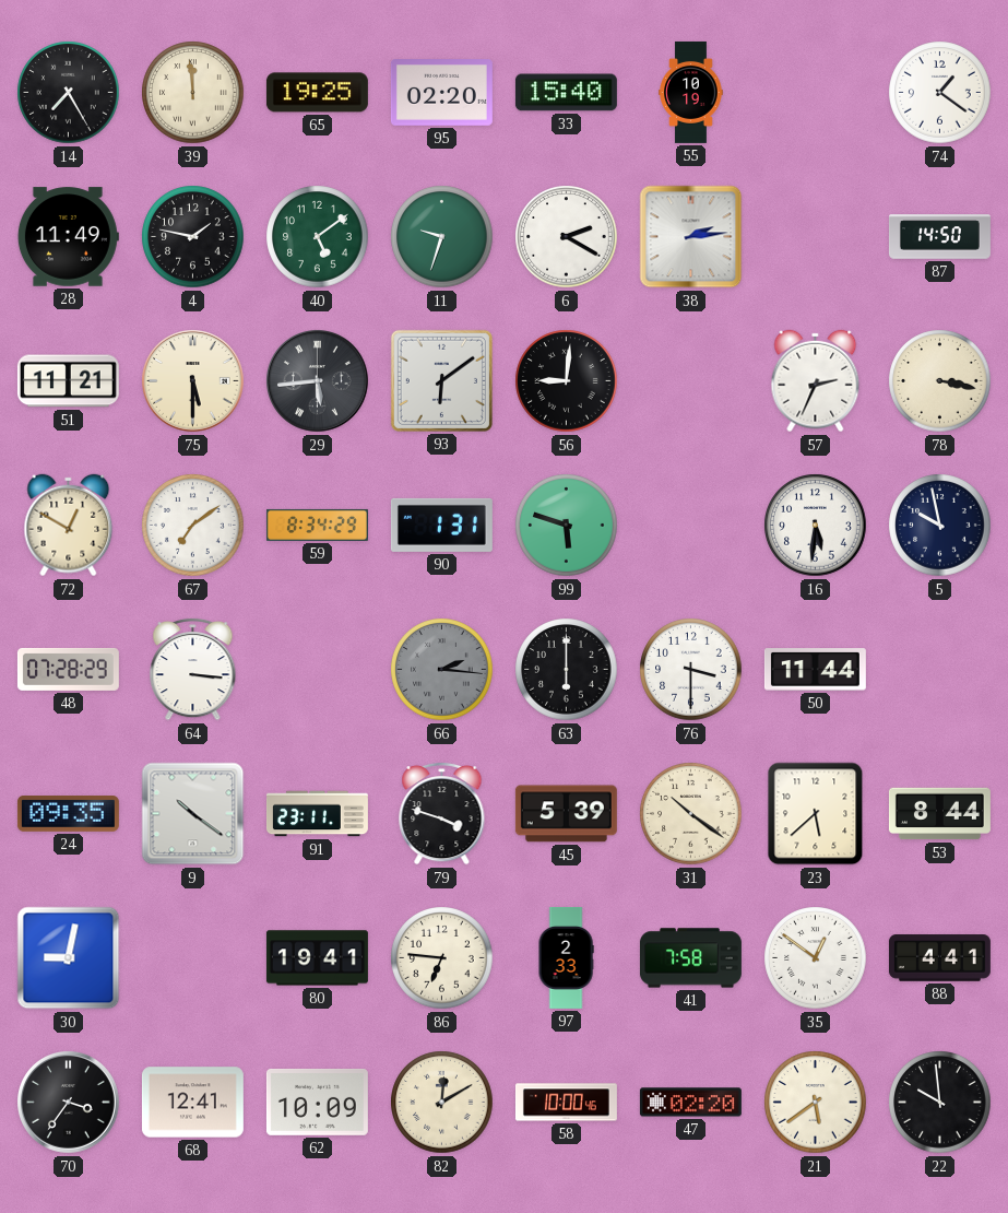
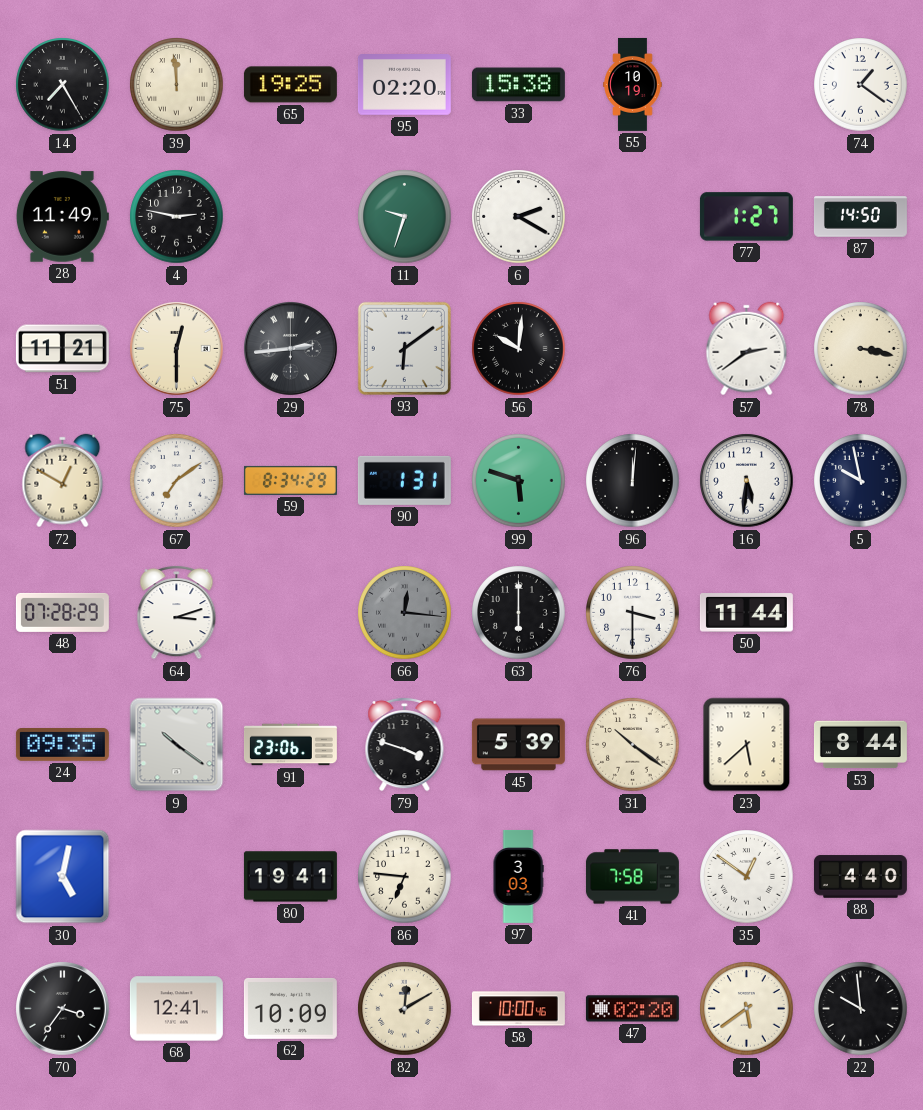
33: 15:40 -> 15:38
4: 1:47 -> 2:47
40: 5:09 -> none
38: 2:14 -> none
77: none -> 1:27
75: 5:30 -> 12:30
29: 5:44 -> 2:44
56: 9:01 -> 10:01
57: 2:34 -> 2:39
96: none -> 12:01
64: 3:16 -> 3:12
66: 2:16 -> 12:16
91: 23:11 -> 23:06
30: 9:02 -> 5:02
97: 2:33 -> 3:03
88: 4:41 -> 4:40
